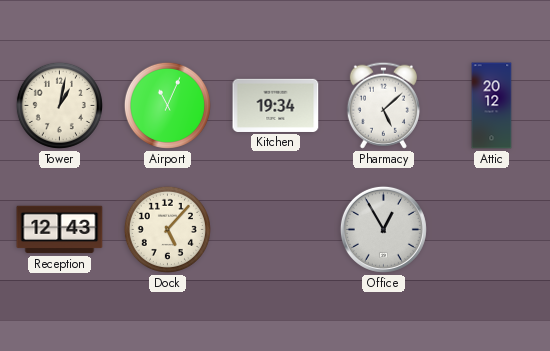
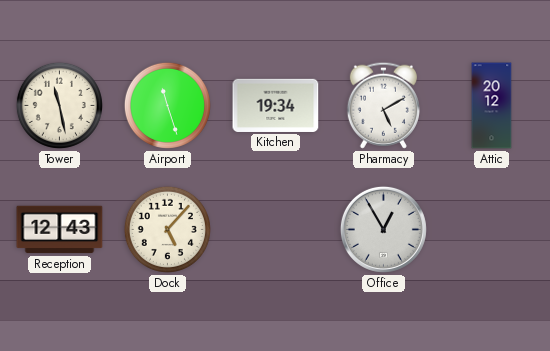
Tower: 1:02 -> 11:28
Airport: 11:04 -> 11:27
Pharmacy: 5:08 -> 5:10
